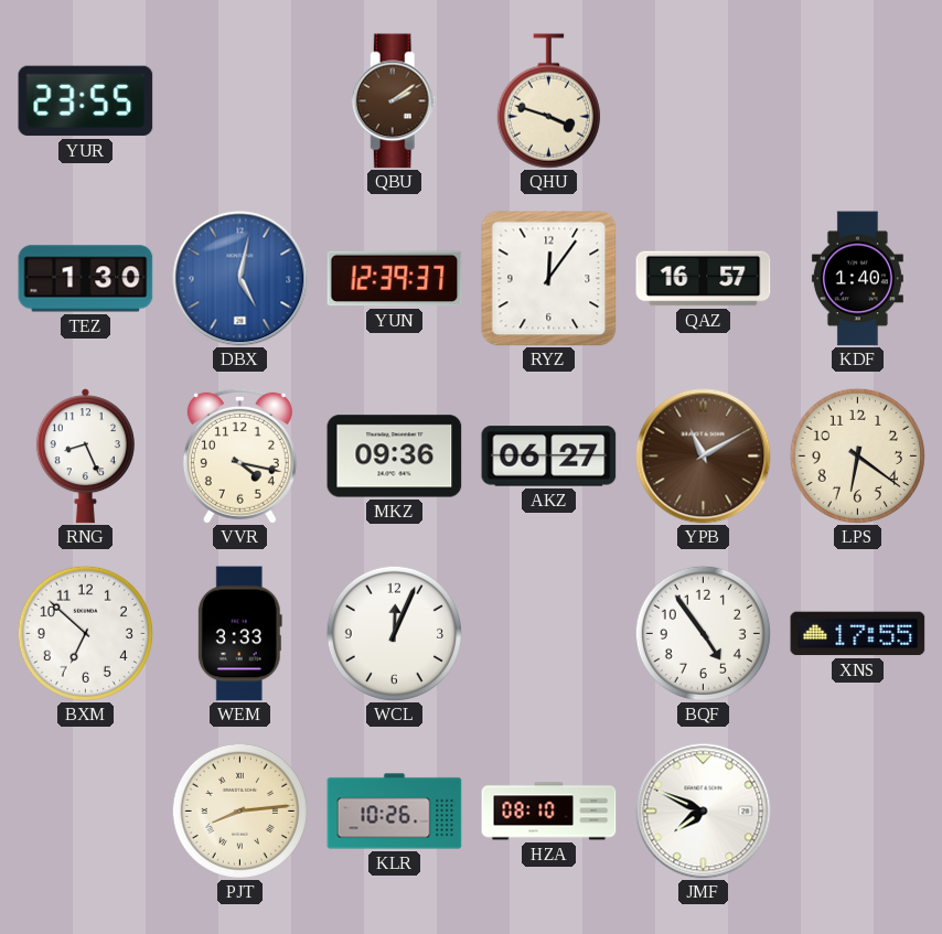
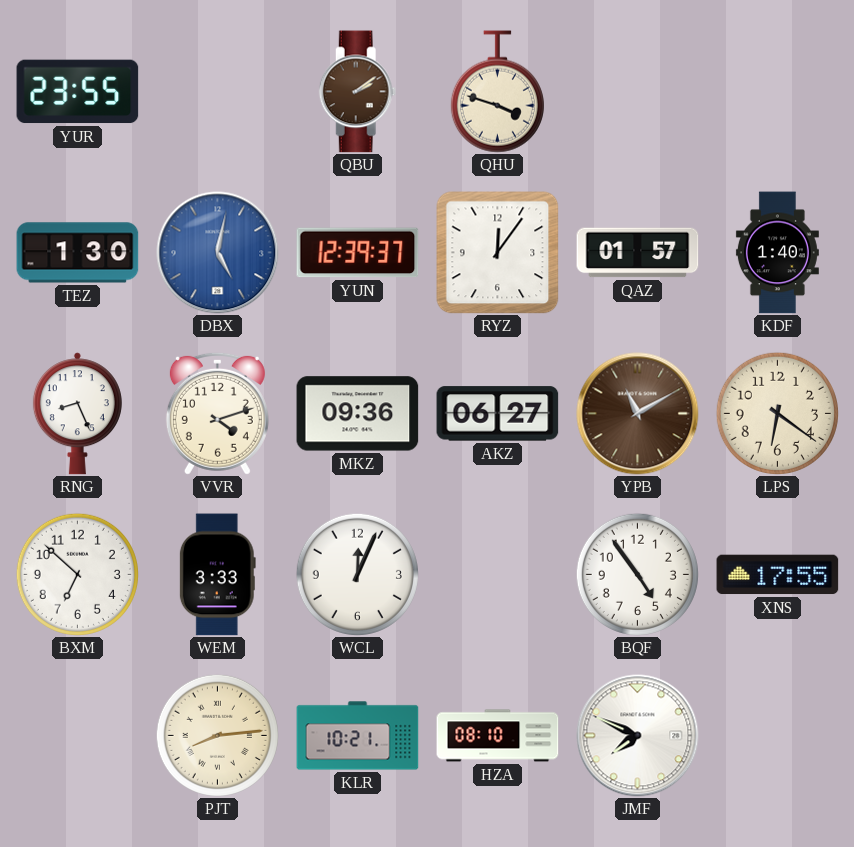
QAZ: 16:57 -> 01:57
VVR: 4:17 -> 4:12
KLR: 10:26 -> 10:21
